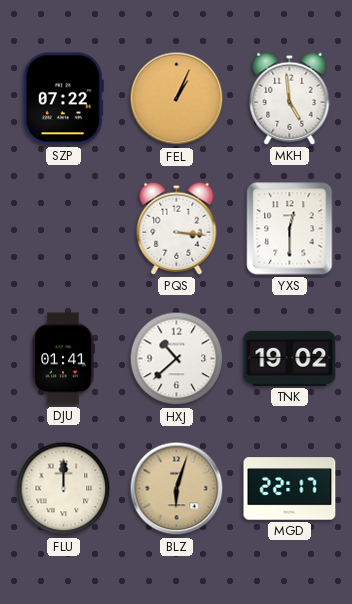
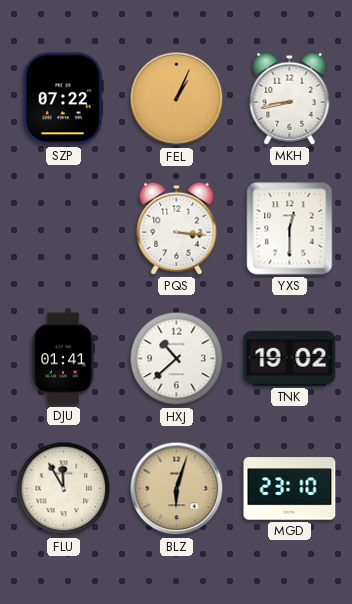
MKH: 4:59 -> 8:43
FLU: 12:00 -> 11:55
MGD: 22:17 -> 23:10
